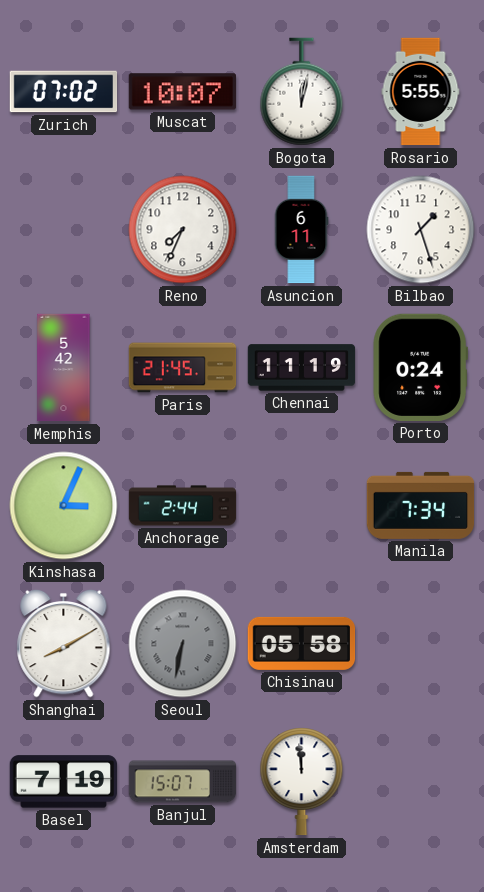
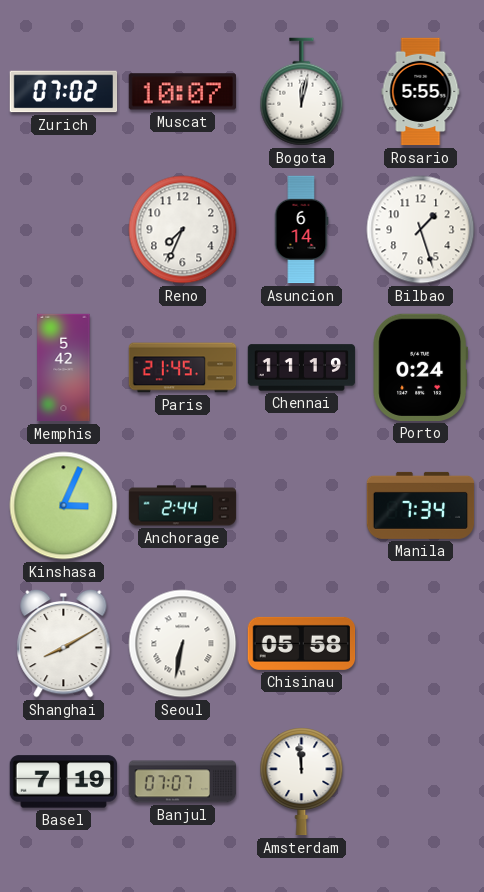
Asuncion: 6:11 -> 6:14
Seoul dial: grey -> white
Banjul: 15:07 -> 07:07
